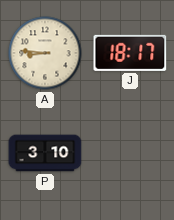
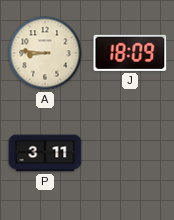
J: 18:17 -> 18:09
P: 3:10 -> 3:11
